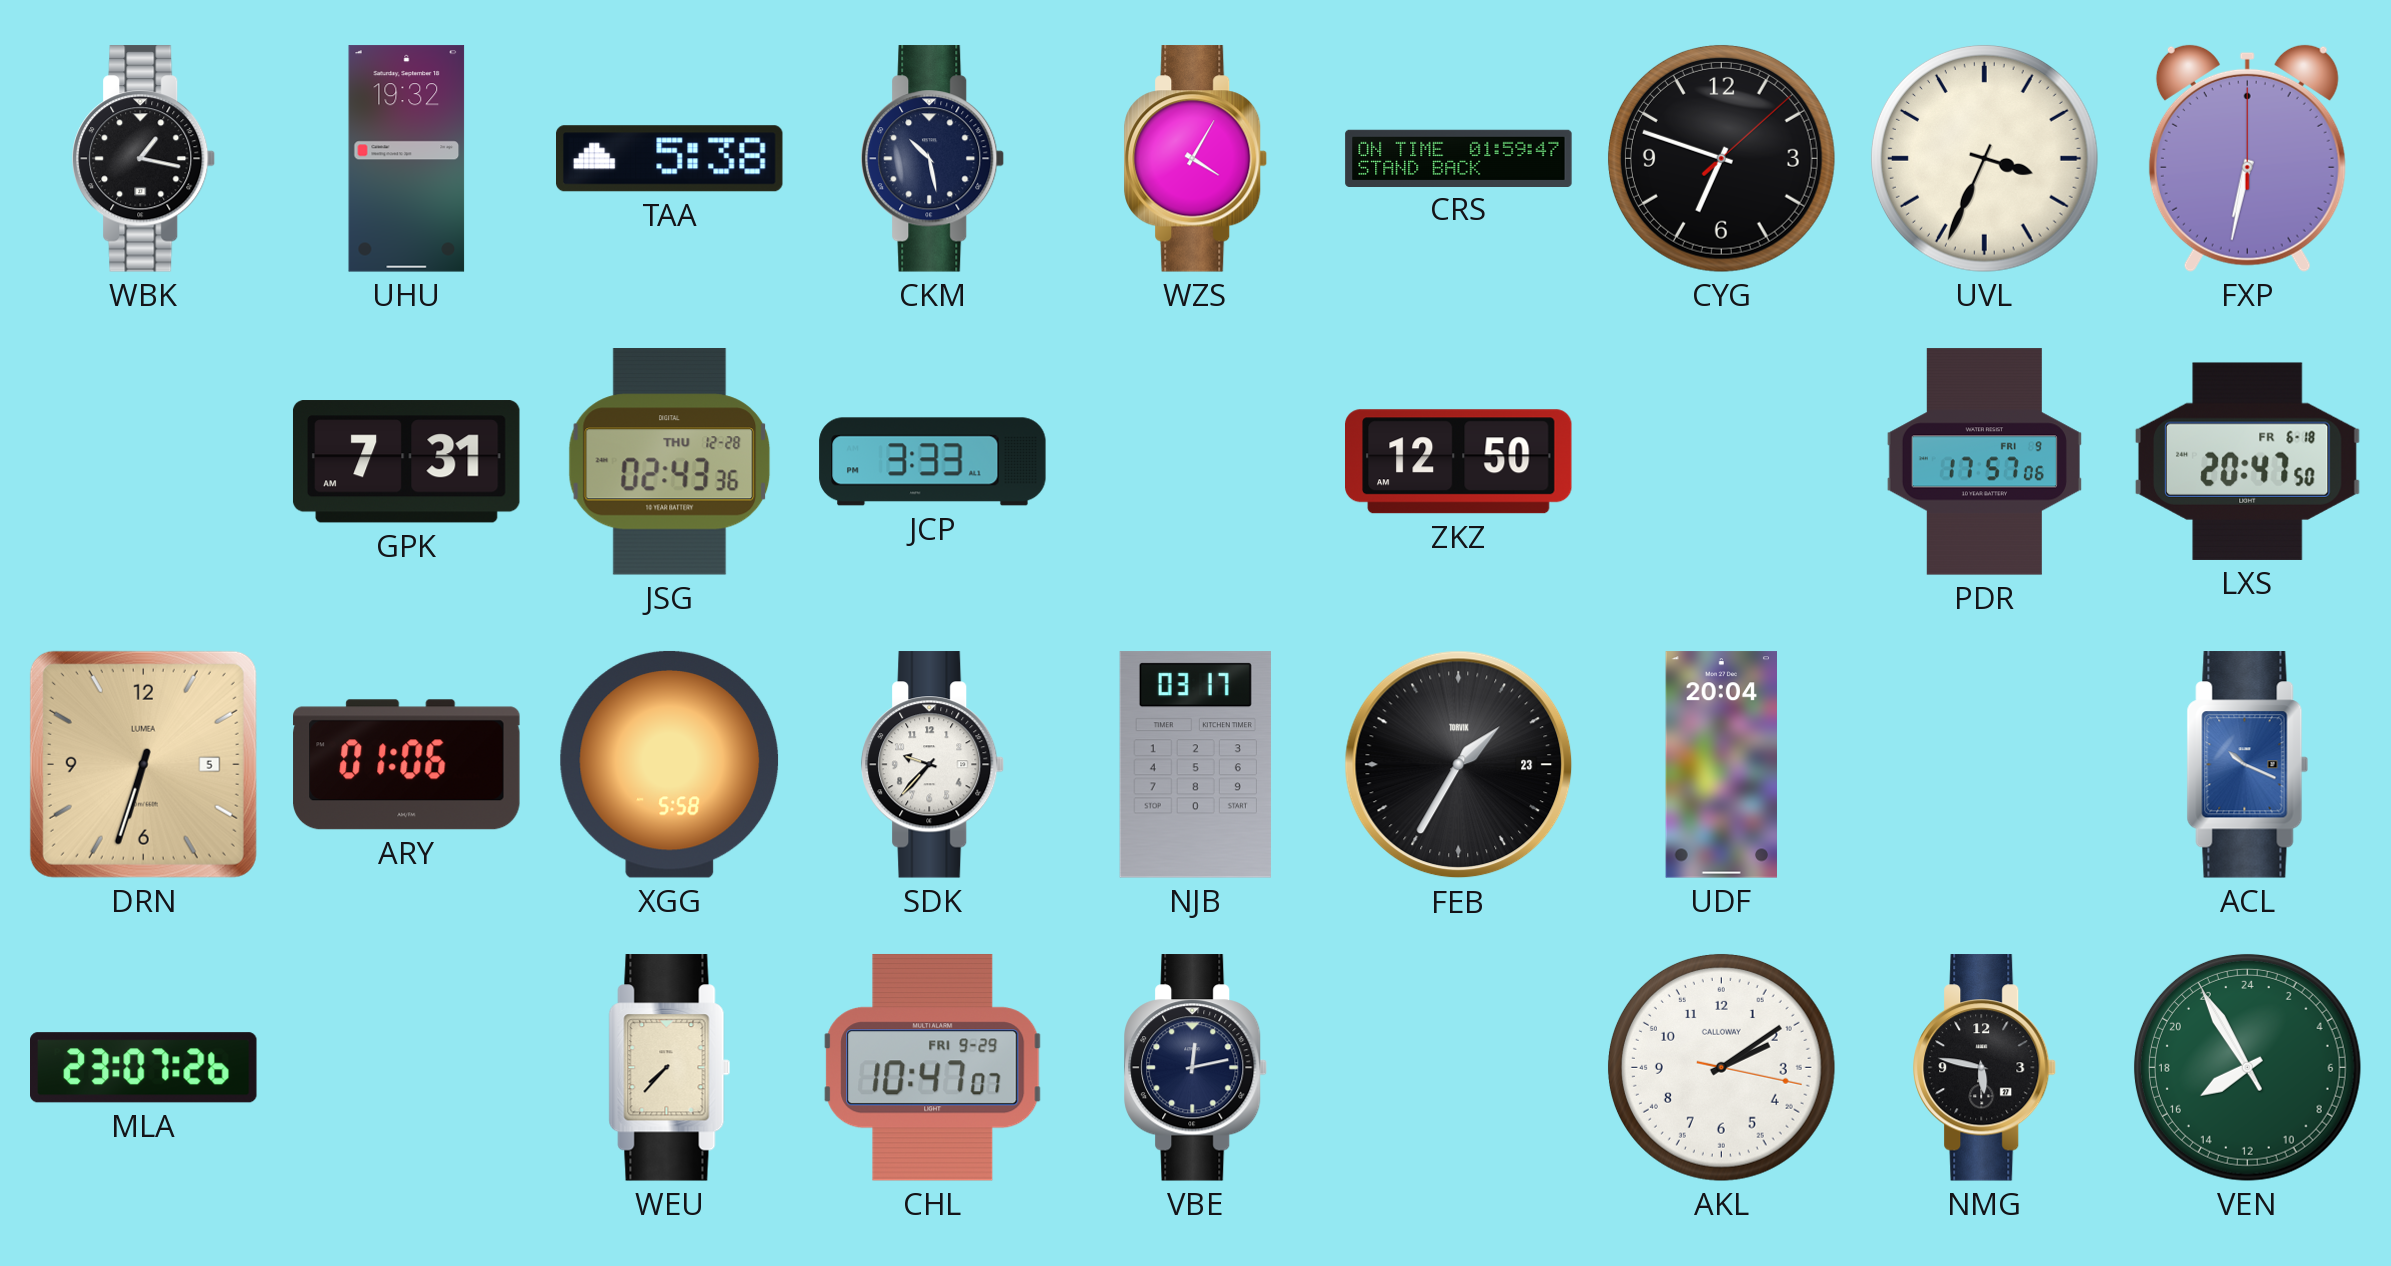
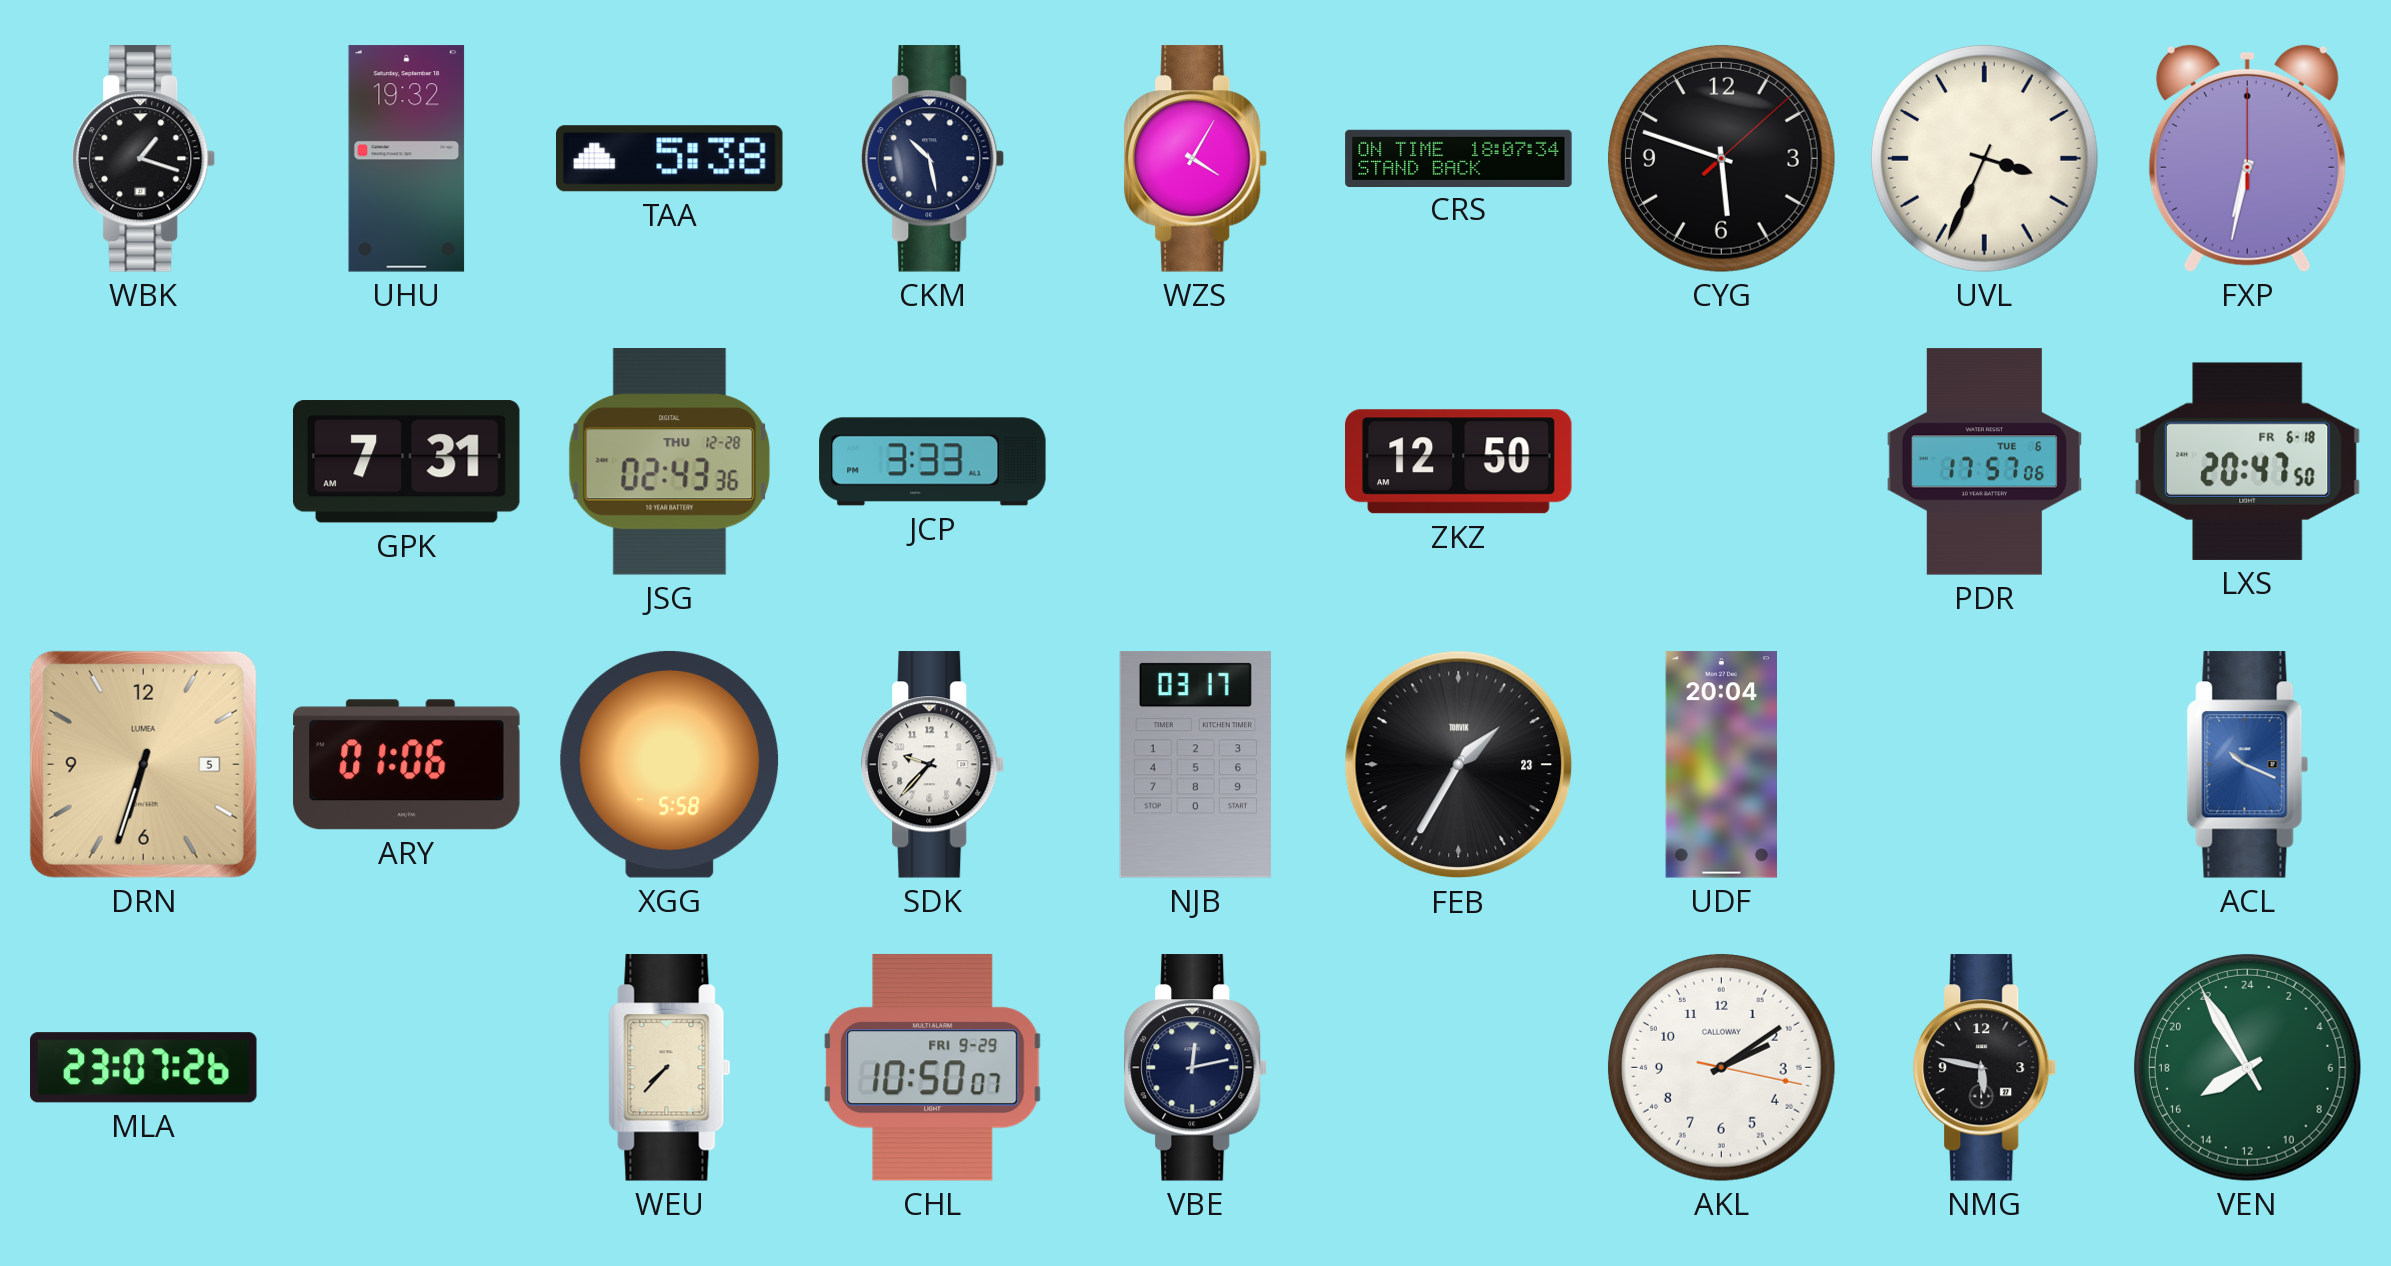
WBK: 1:17 -> 1:18
CRS: 01:59 -> 18:07
CYG: 6:48 -> 5:48
PDR date: FRI 9 -> TUE 6
CHL: 10:47 -> 10:50
